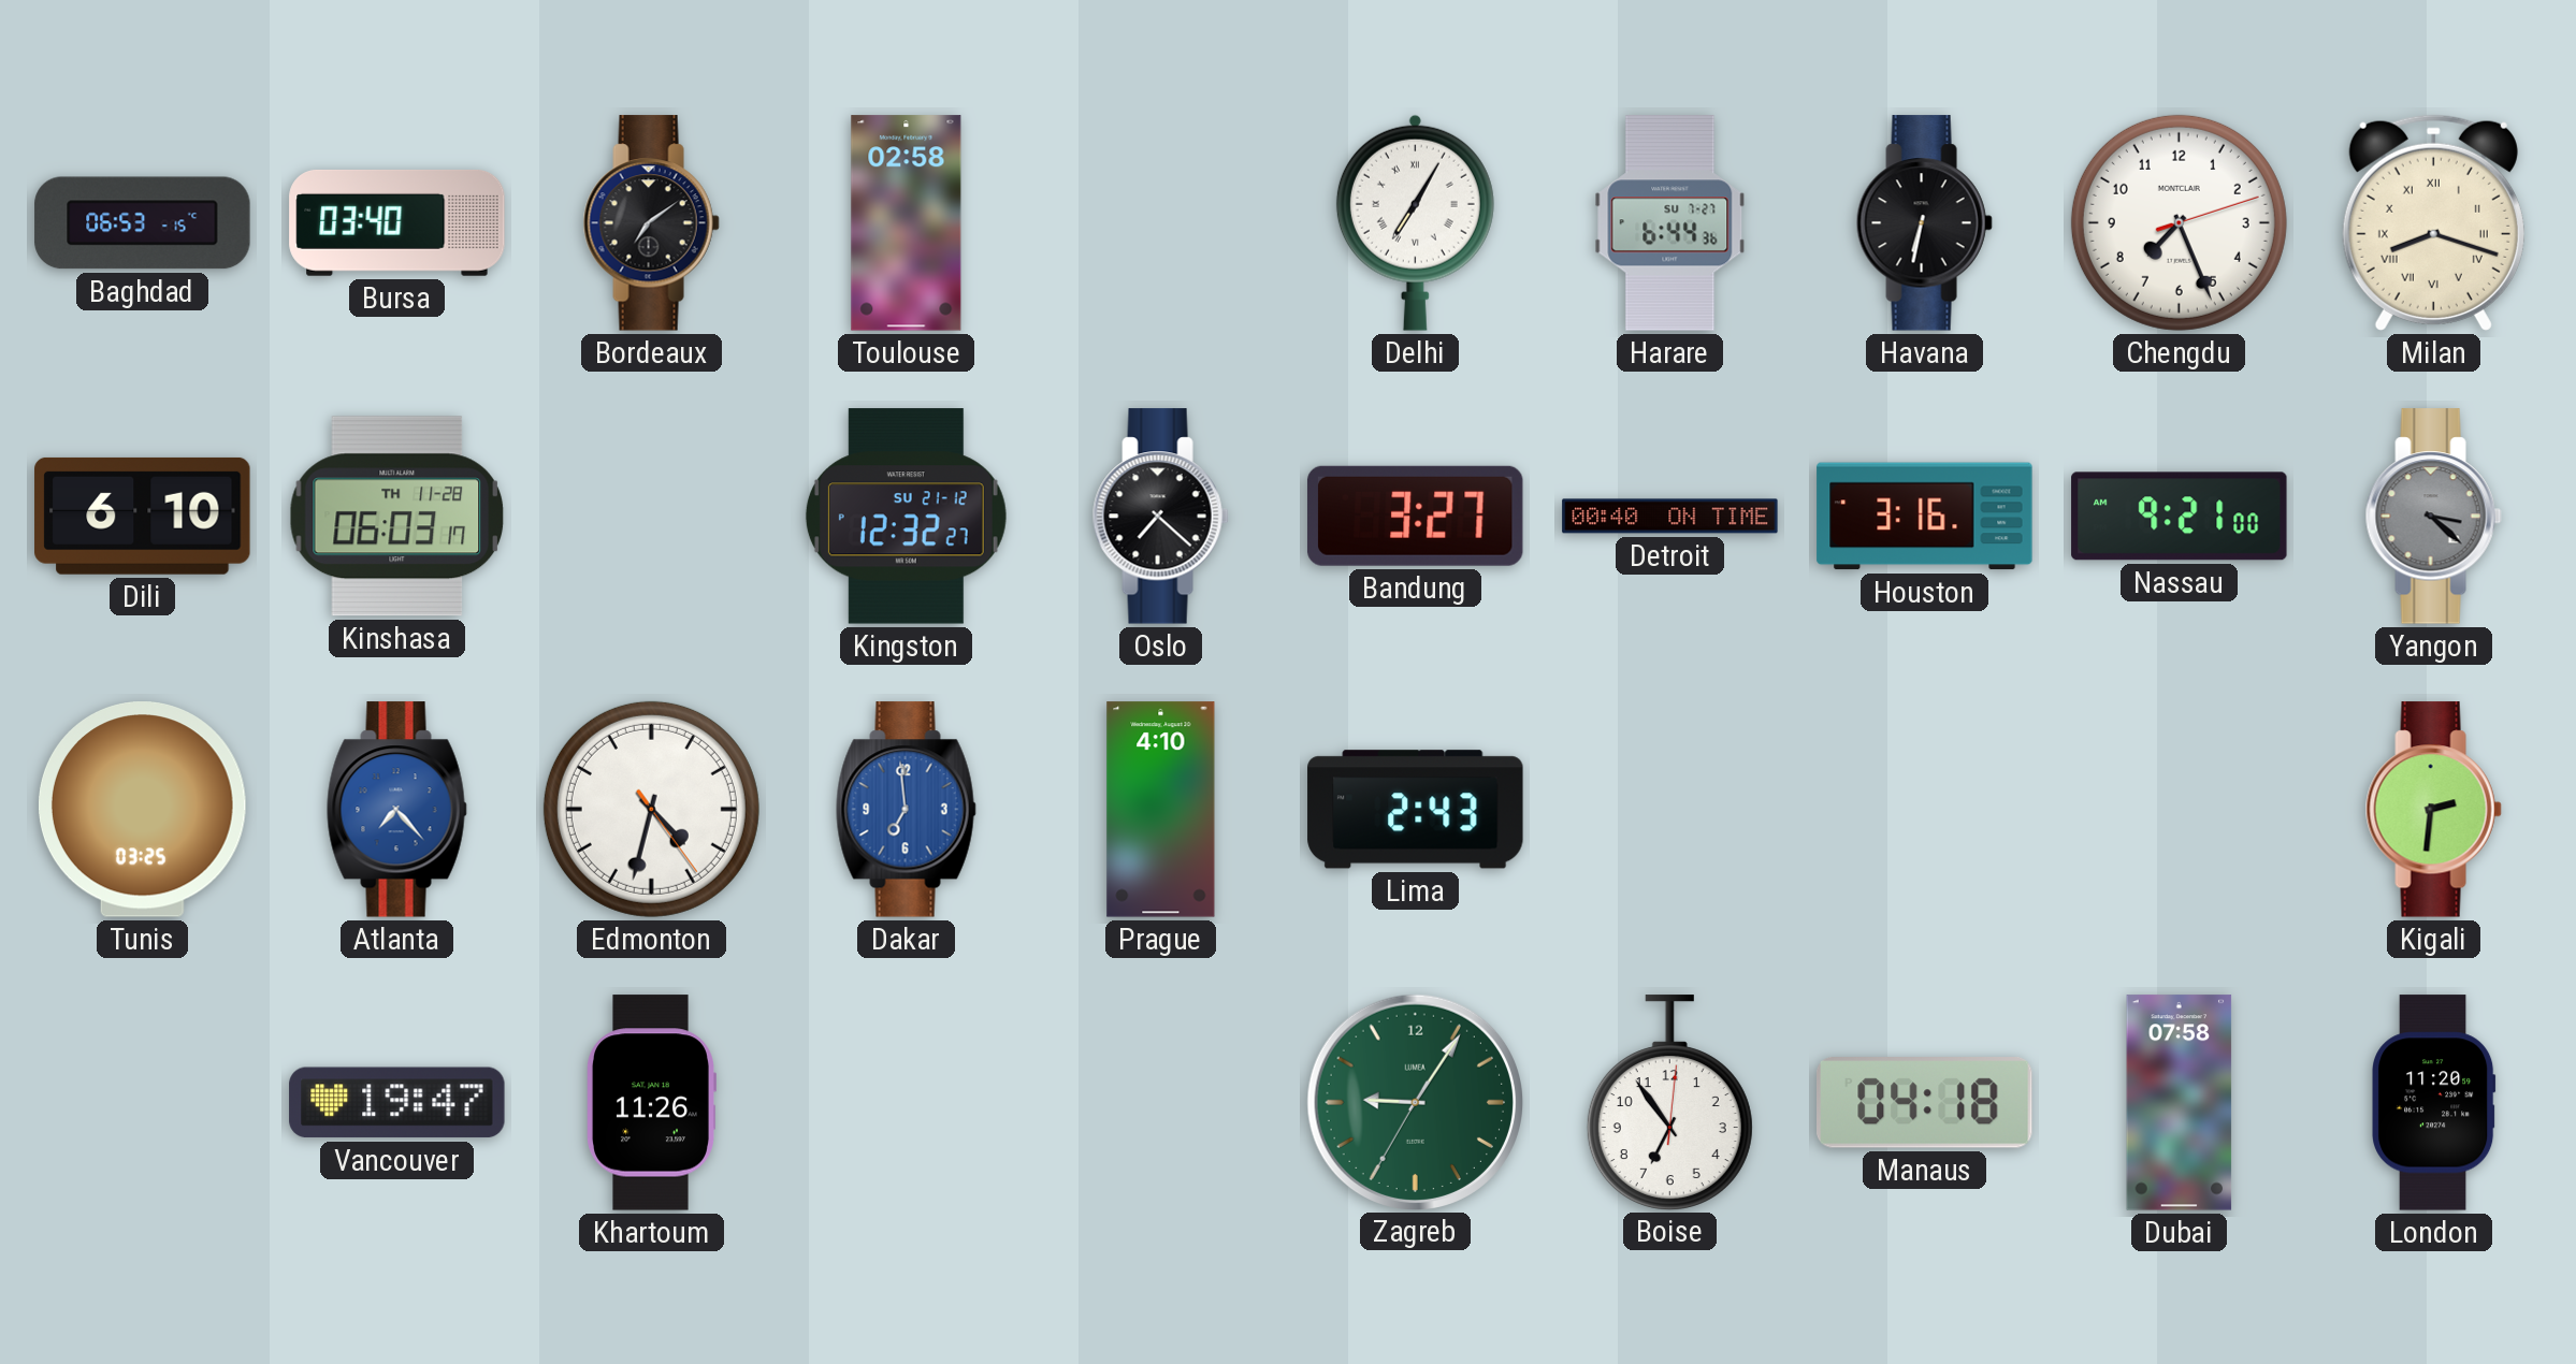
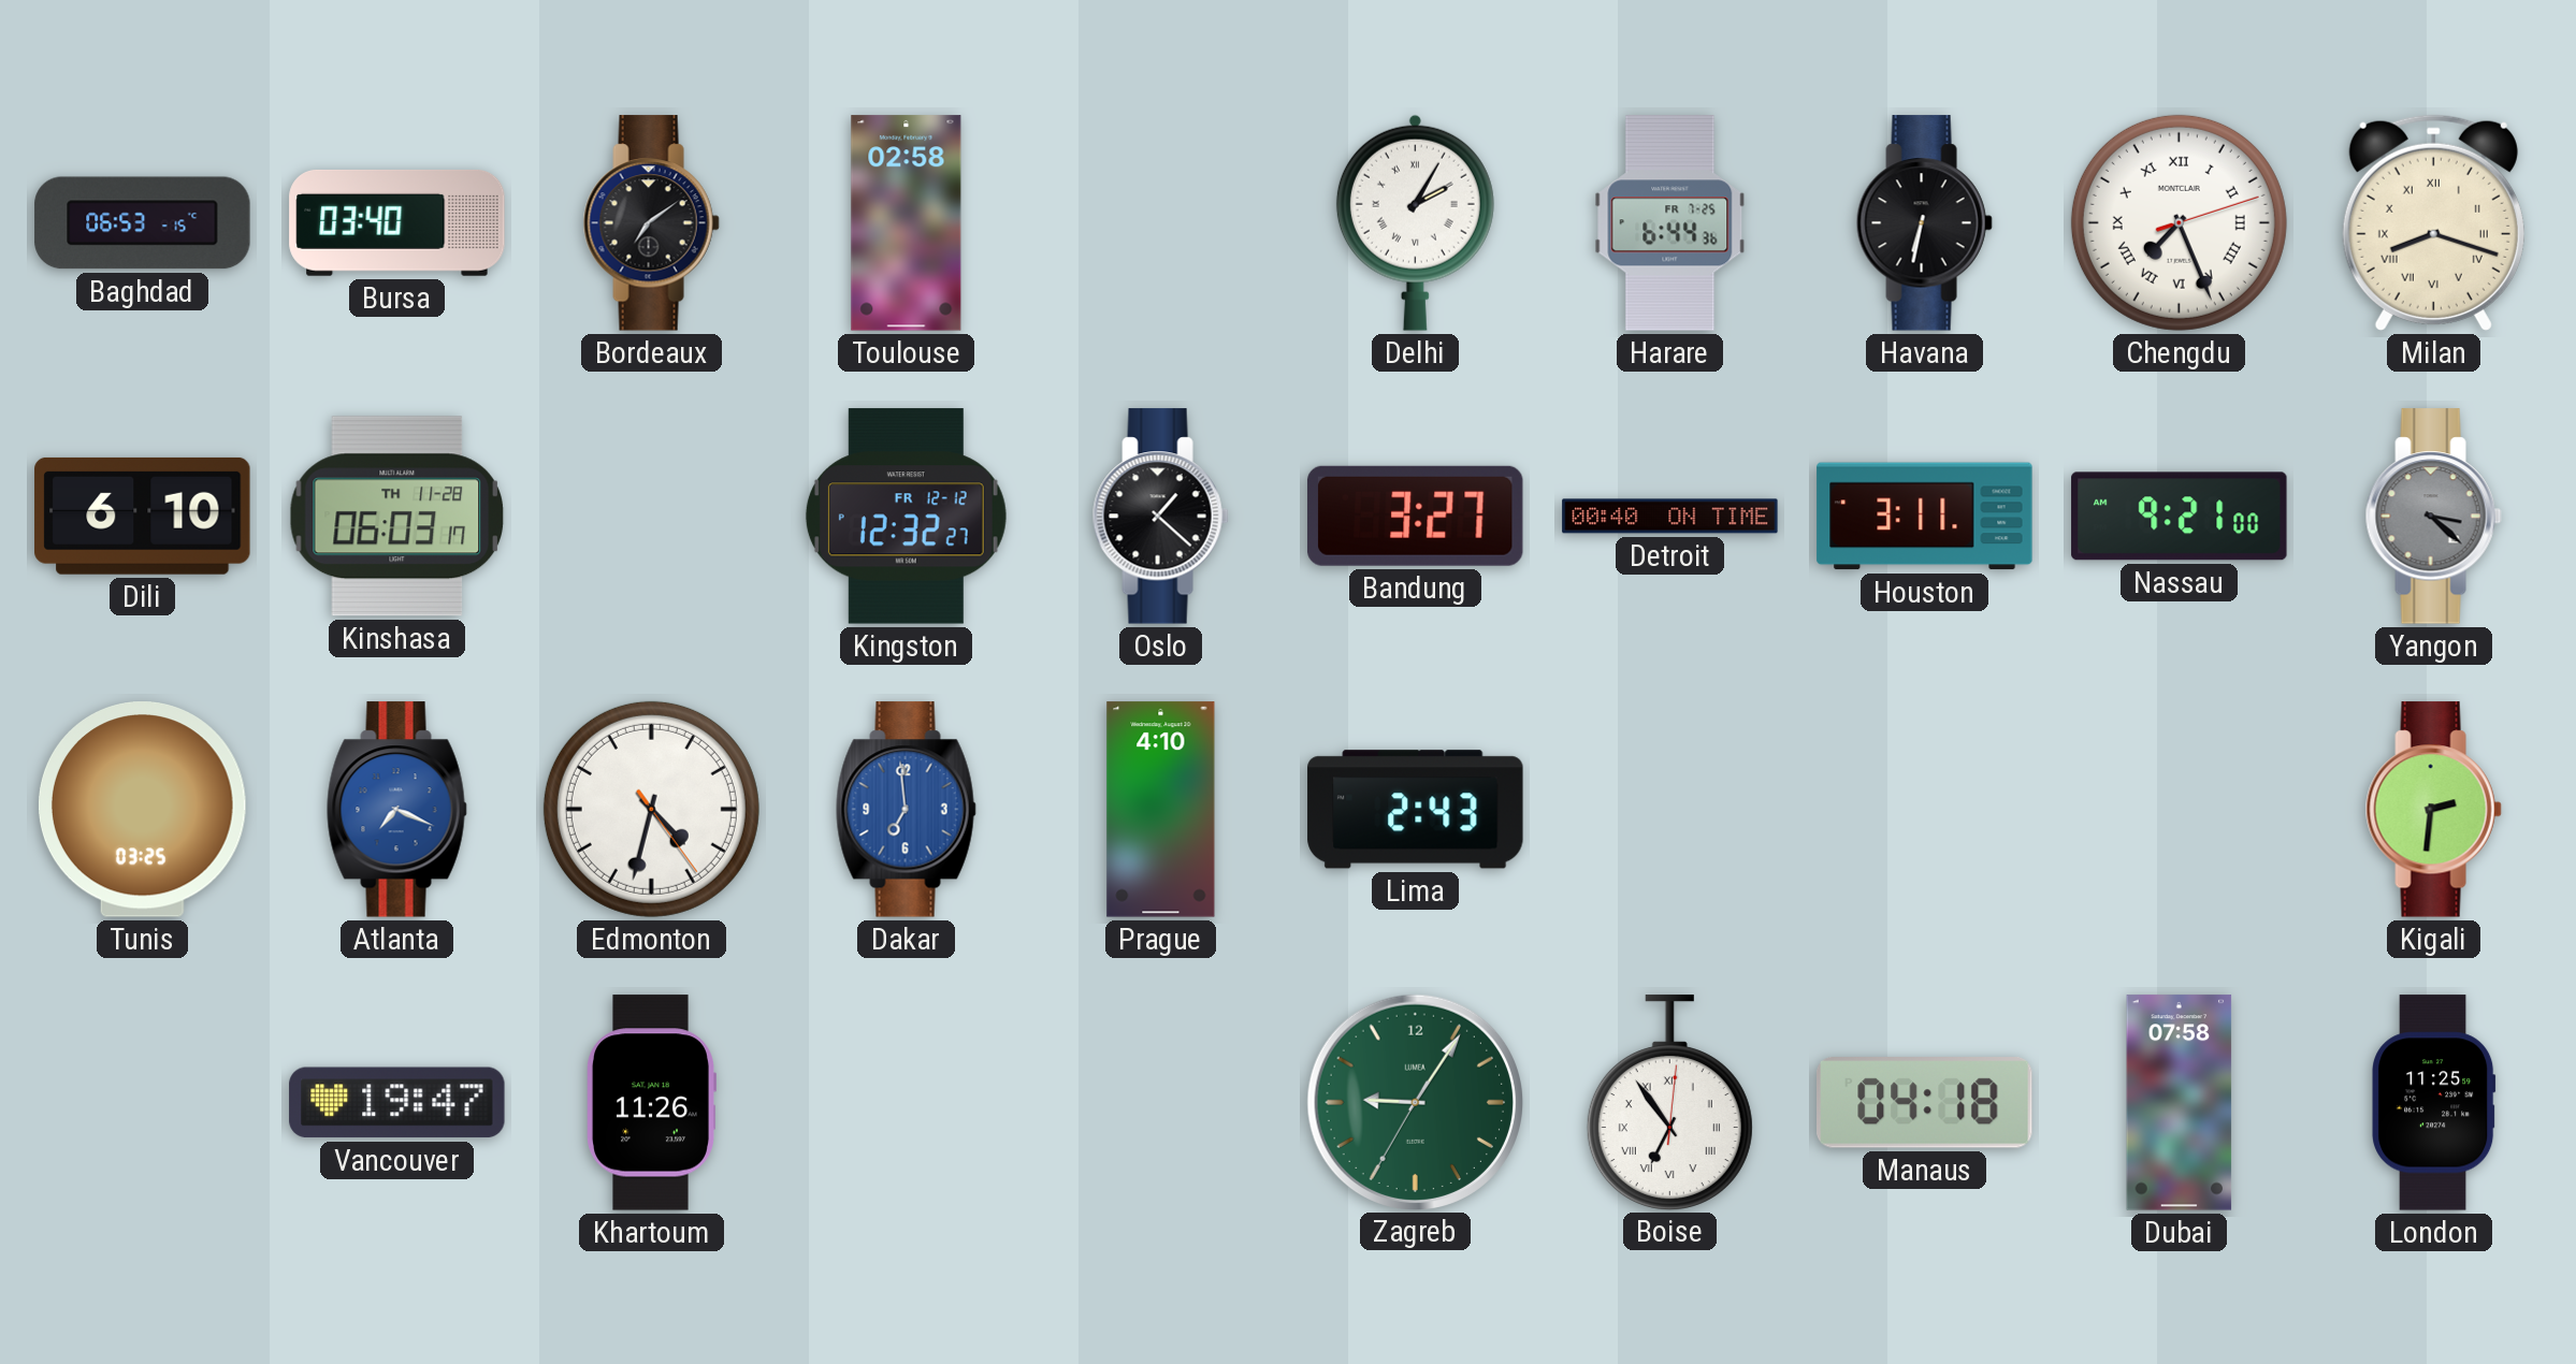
Delhi: 7:05 -> 2:05
Harare date: SU 7-27 -> FR 7-25
Chengdu numerals: Arabic -> Roman
Kingston date: SU 21-12 -> FR 12-12
Oslo: 7:22 -> 1:22
Houston: 3:16 -> 3:11
Atlanta: 7:23 -> 7:19
Boise numerals: Arabic -> Roman
London: 11:20 -> 11:25
